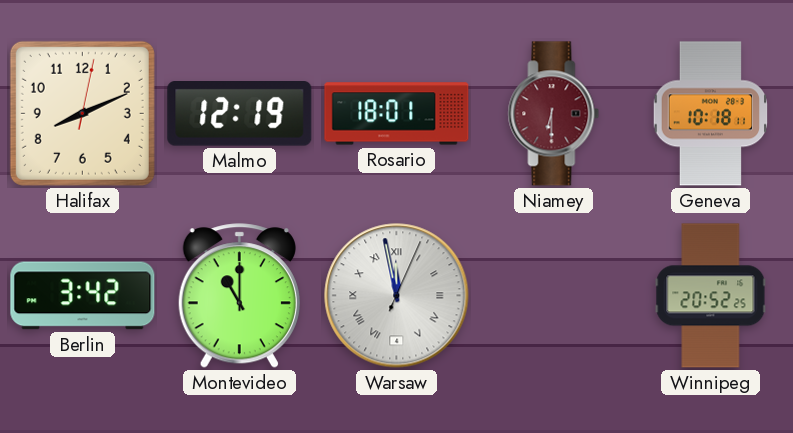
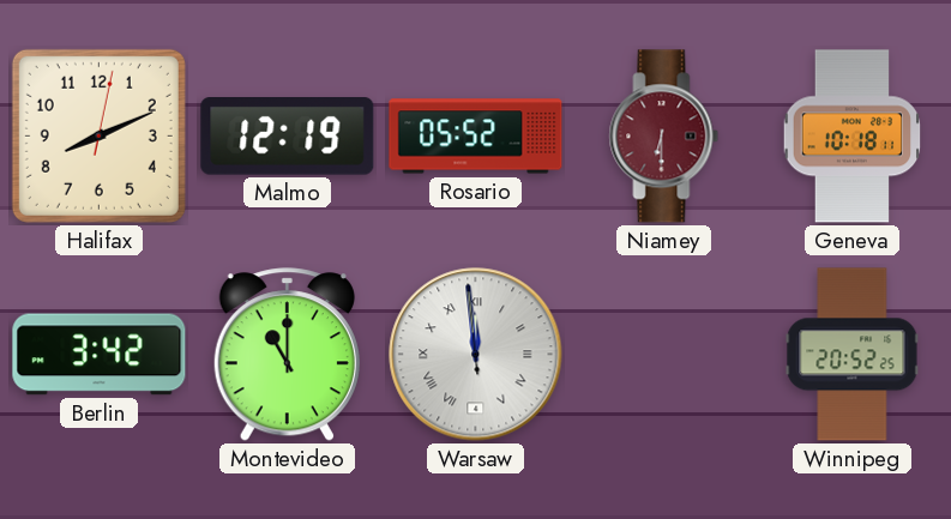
Rosario: 18:01 -> 05:52
Warsaw: 11:58:04 -> 11:58:59
